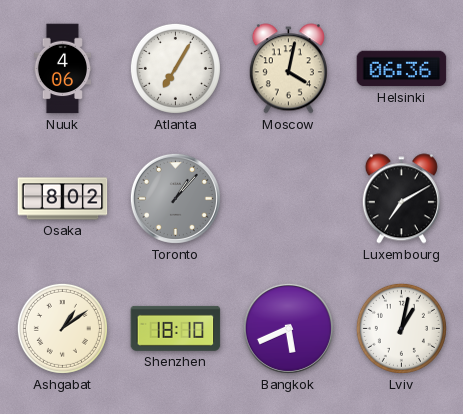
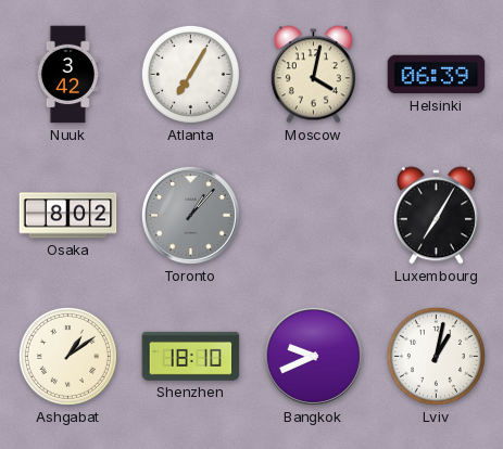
Nuuk: 4:06 -> 3:42
Helsinki: 06:36 -> 06:39
Luxembourg: 7:10 -> 7:05
Bangkok: 5:41 -> 9:41
